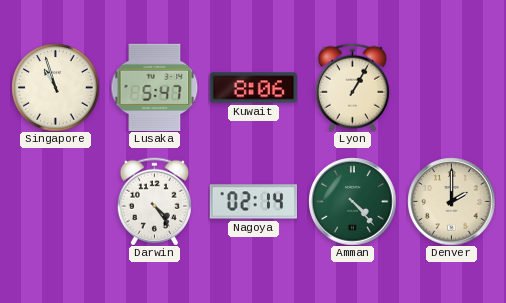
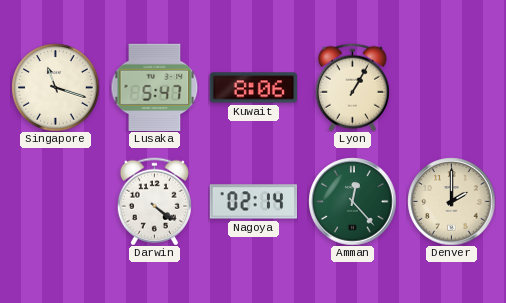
Singapore: 10:57 -> 11:18
Darwin: 4:24 -> 4:21
Amman: 4:23 -> 12:23
